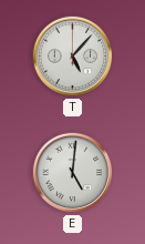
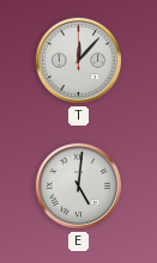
T: 5:07 -> 12:07
